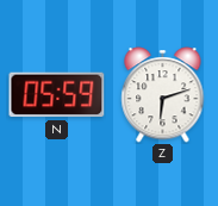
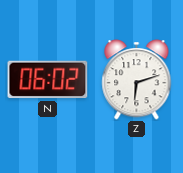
N: 05:59 -> 06:02
